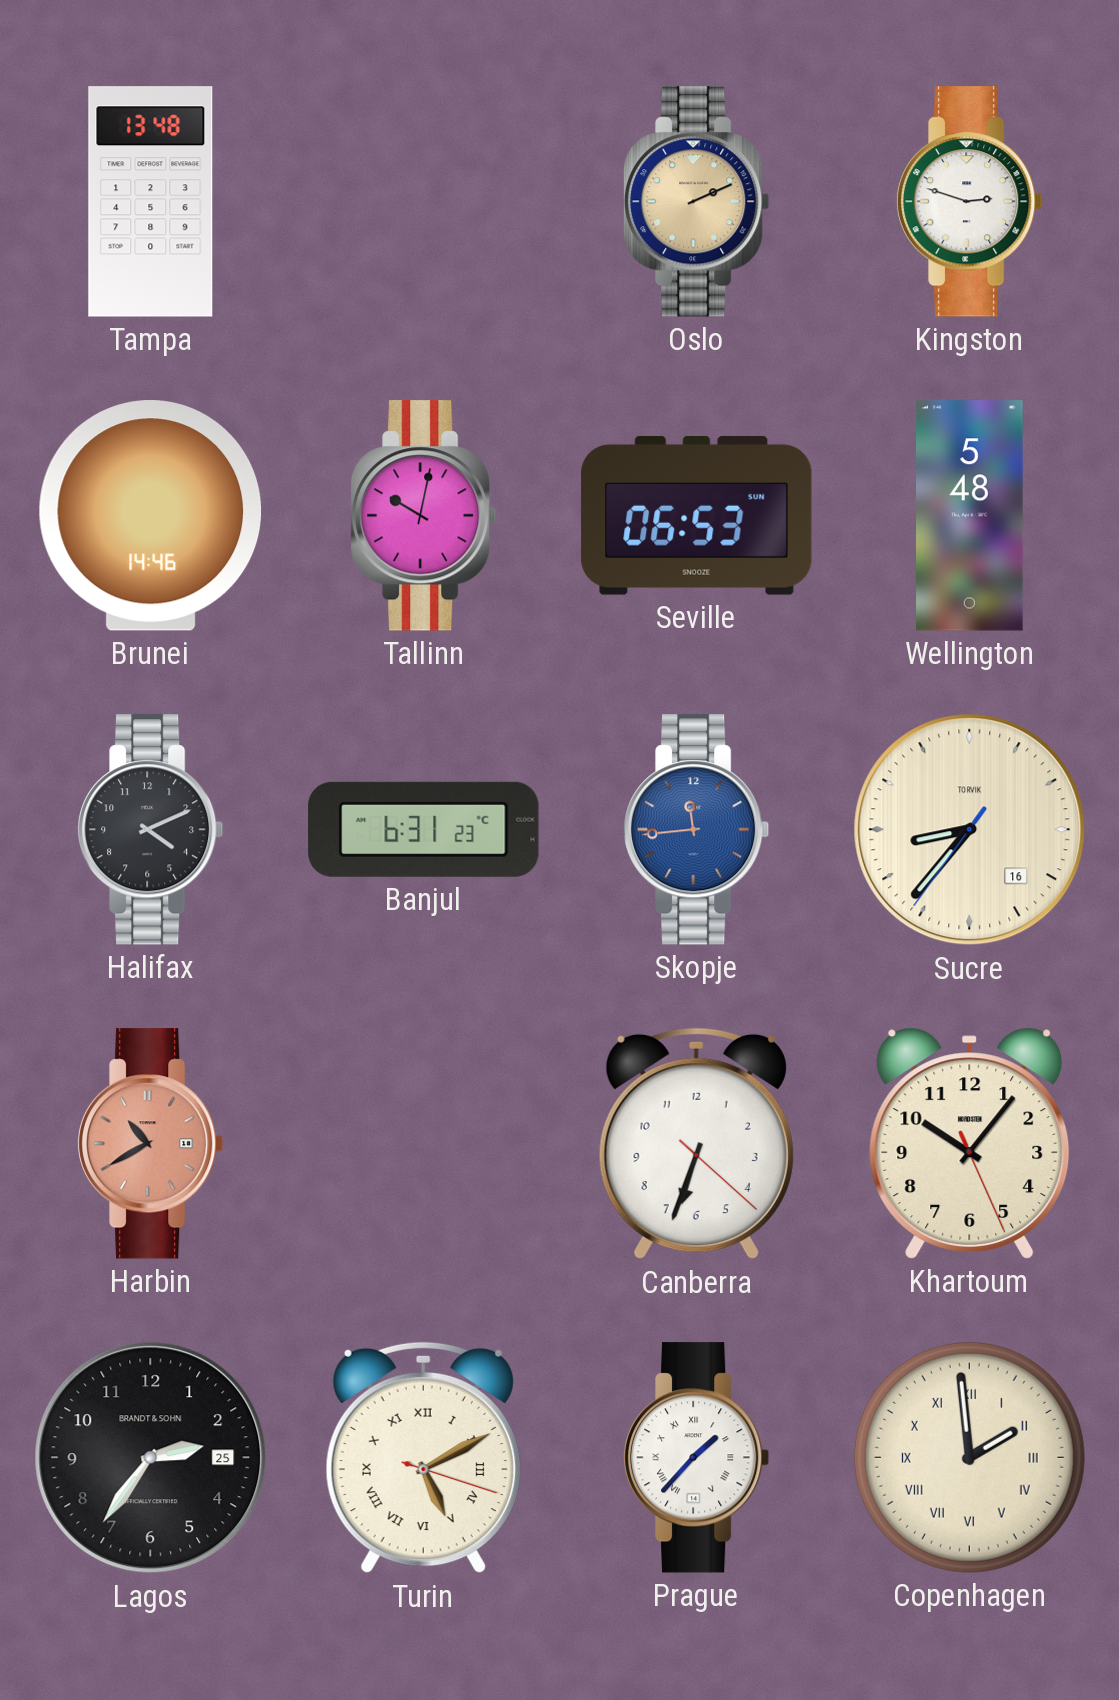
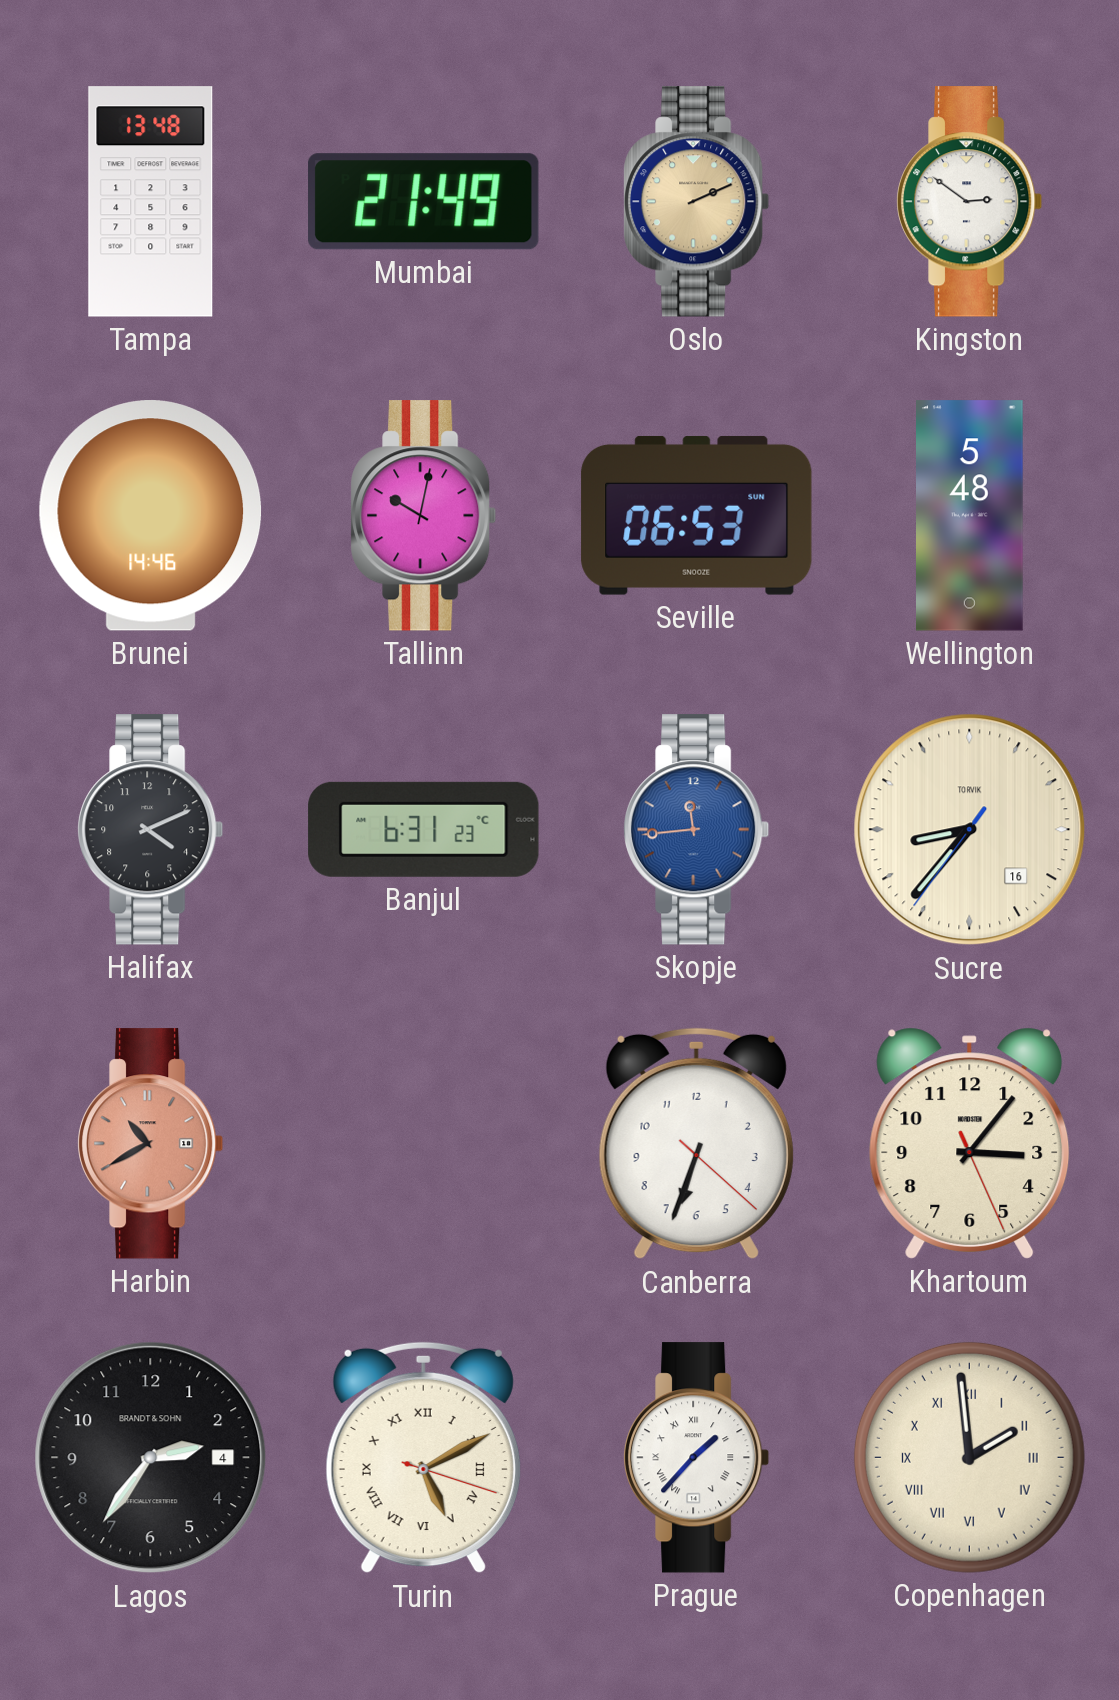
Mumbai: none -> 21:49
Kingston: 2:48 -> 2:51
Khartoum: 10:06 -> 3:06
Lagos date: 25 -> 4
